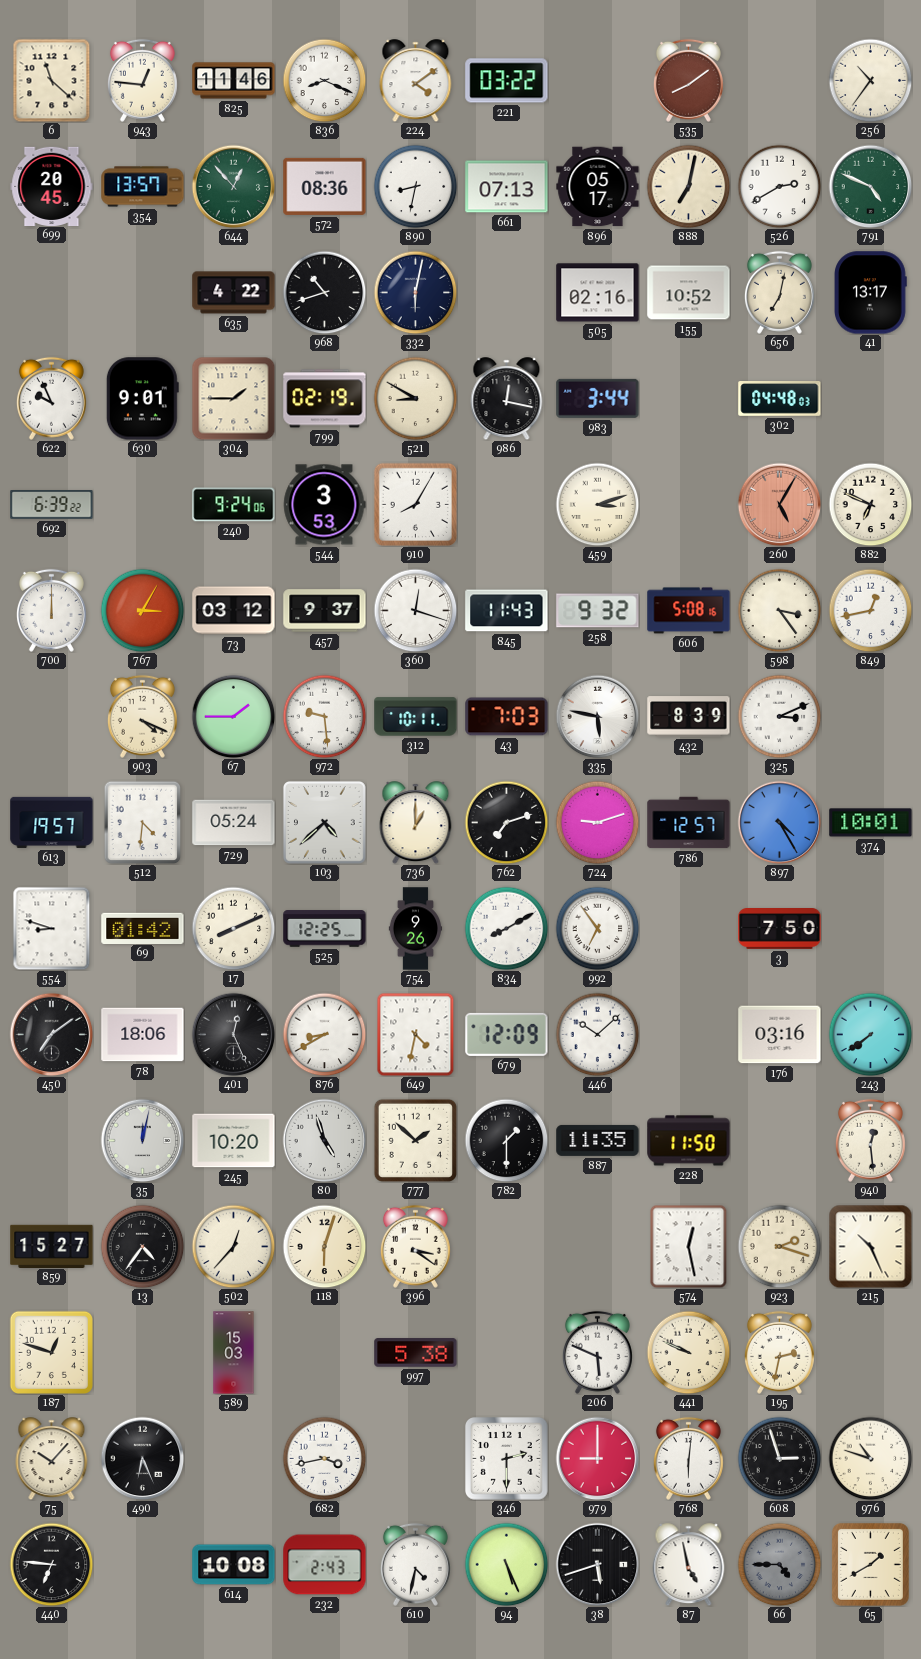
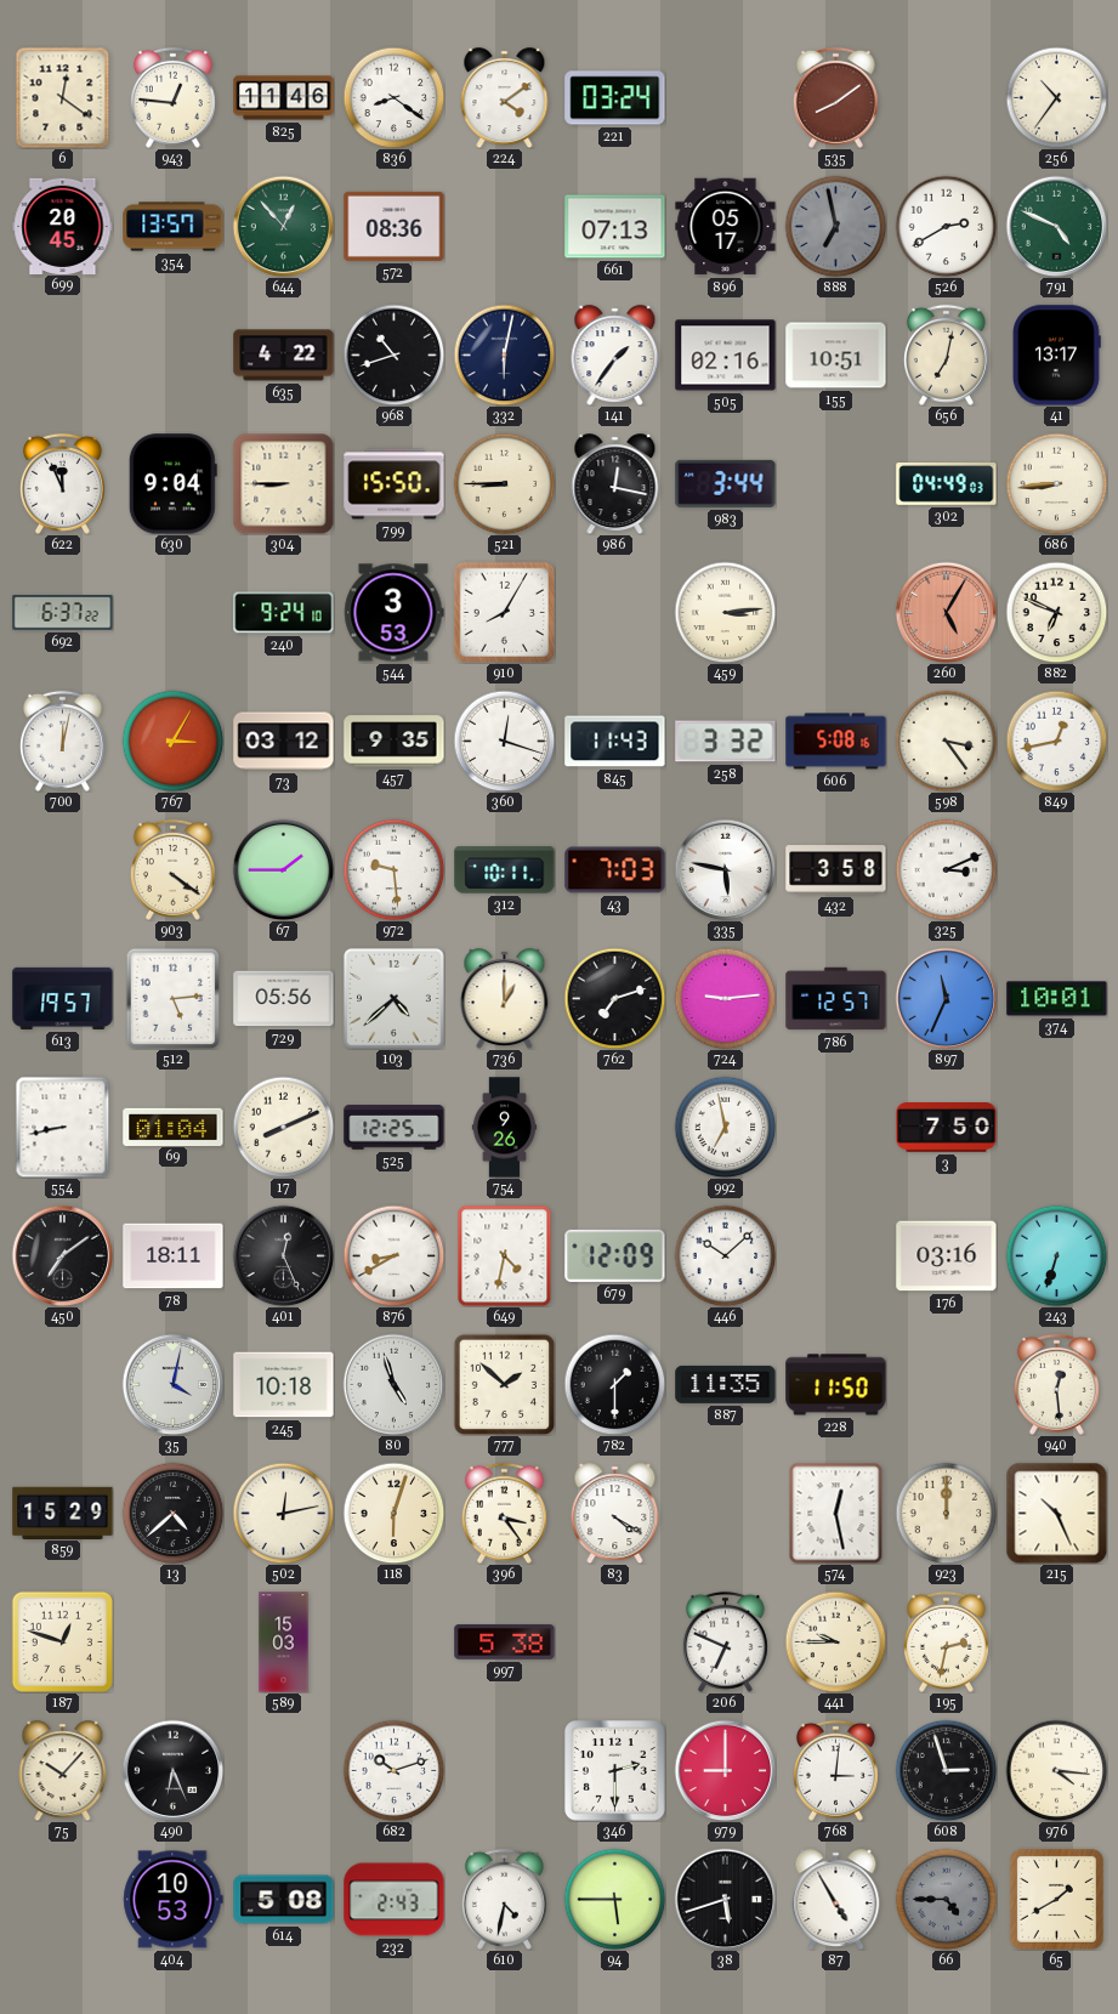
6: 11:22 -> 12:21
836: 8:19 -> 8:21
221: 03:22 -> 03:24
890: 8:32 -> none
888: 7:02 -> 6:58
888 dial: cream -> grey
141: none -> 1:36
155: 10:52 -> 10:51
622: 9:56 -> 11:56
630: 9:01 -> 9:04
304: 1:45 -> 8:45
799: 02:19 -> 15:50
521: 8:50 -> 8:45
302: 04:48 -> 04:49
686: none -> 8:44
692: 6:39 -> 6:37
240: 9:24:06 -> 9:24:10
459: 3:12 -> 3:14
700: 12:00 -> 12:02
457: 9:37 -> 9:35
258: 9:32 -> 3:32
903: 4:19 -> 4:21
432: 8:39 -> 3:58
512: 4:31 -> 5:14
729: 05:24 -> 05:56
724: 9:12 -> 9:14
897: 4:25 -> 11:34
554: 8:48 -> 8:43
69: 01:42 -> 01:04
834: 8:10 -> none
992: 6:54 -> 6:58
78: 18:06 -> 18:11
243: 7:39 -> 6:33
35: 12:02 -> 4:02
245: 10:20 -> 10:18
859: 15:27 -> 15:29
13: 4:36 -> 4:38
502: 12:37 -> 12:13
396: 3:21 -> 3:24
83: none -> 4:20
923: 2:18 -> 12:00
206: 5:49 -> 6:49
441: 9:49 -> 9:45
682: 3:43 -> 10:12
768: 6:01 -> 3:01
976: 10:48 -> 4:16
440: 6:46 -> none
404: none -> 10:53
614: 10:08 -> 5:08
94: 5:26 -> 5:45
87: 4:58 -> 4:55
